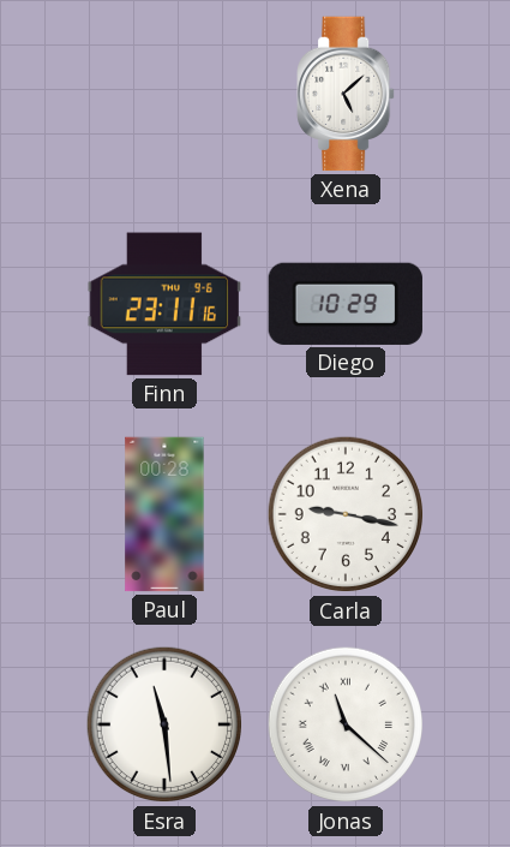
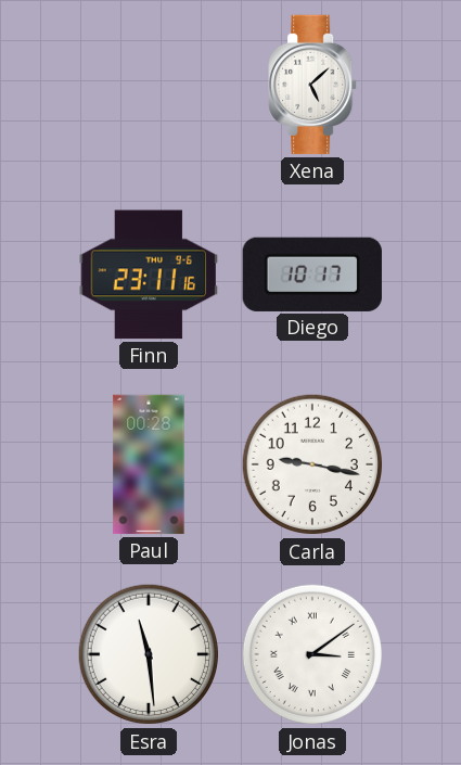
Diego: 10:29 -> 10:17
Jonas: 11:22 -> 3:09
